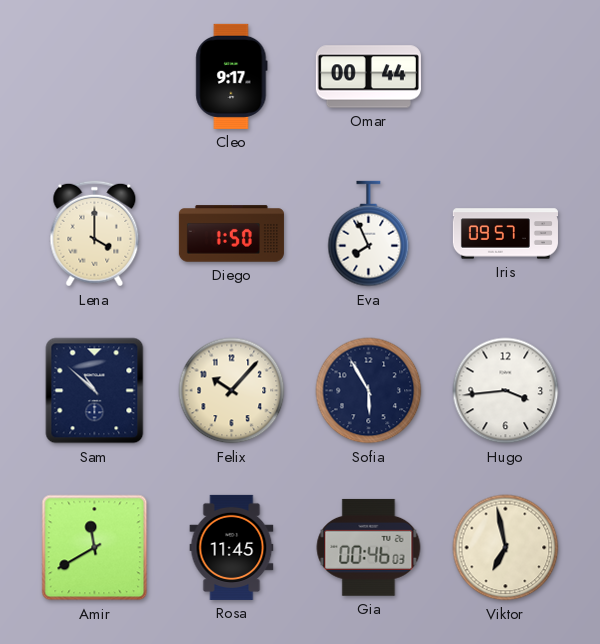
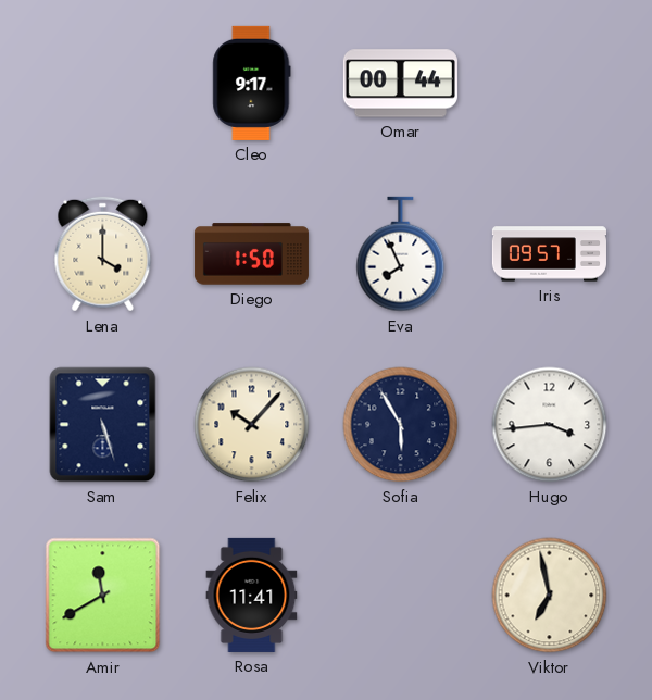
Sam: 10:52 -> 5:27
Rosa: 11:45 -> 11:41
Gia: 00:46 -> none
